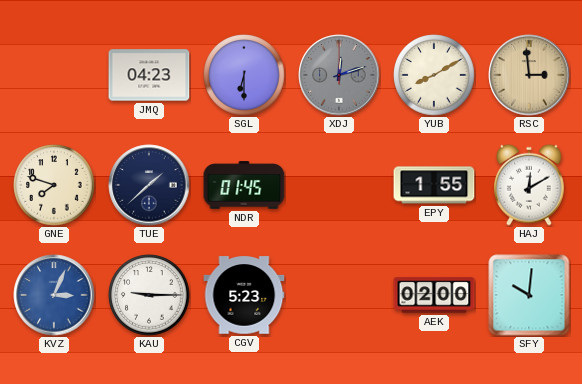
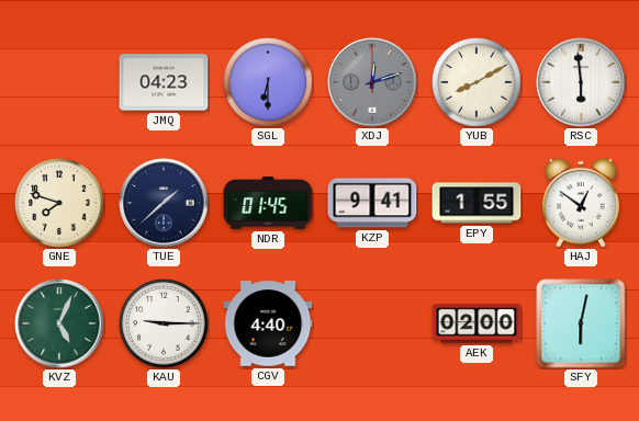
RSC: 2:59 -> 5:59
RSC dial: champagne -> white
KZP: none -> 9:41
HAJ: 12:10 -> 12:51
KVZ: 3:04 -> 5:04
KVZ dial: blue -> green
CGV: 5:23 -> 4:40
SFY: 10:01 -> 6:02
